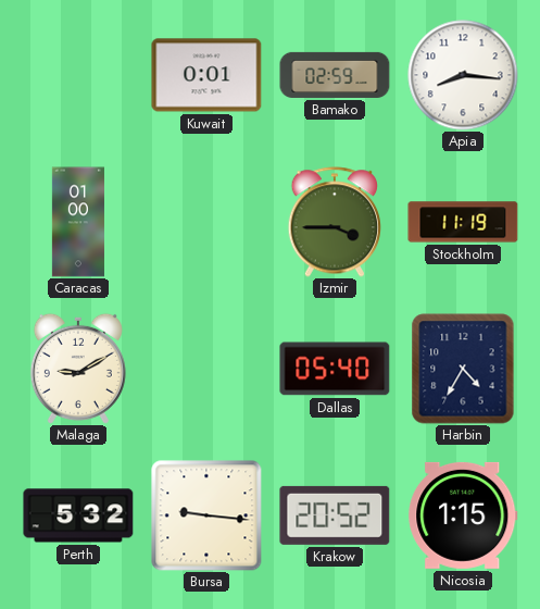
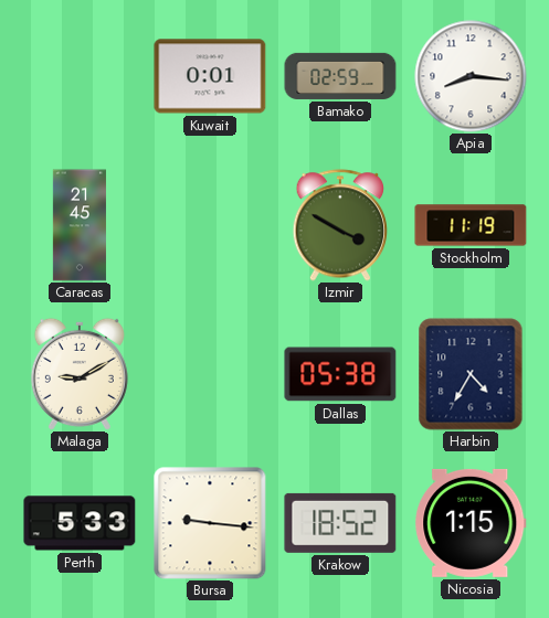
Caracas: 01:00 -> 21:45
Izmir: 3:45 -> 3:50
Dallas: 05:40 -> 05:38
Perth: 5:32 -> 5:33
Krakow: 20:52 -> 18:52
